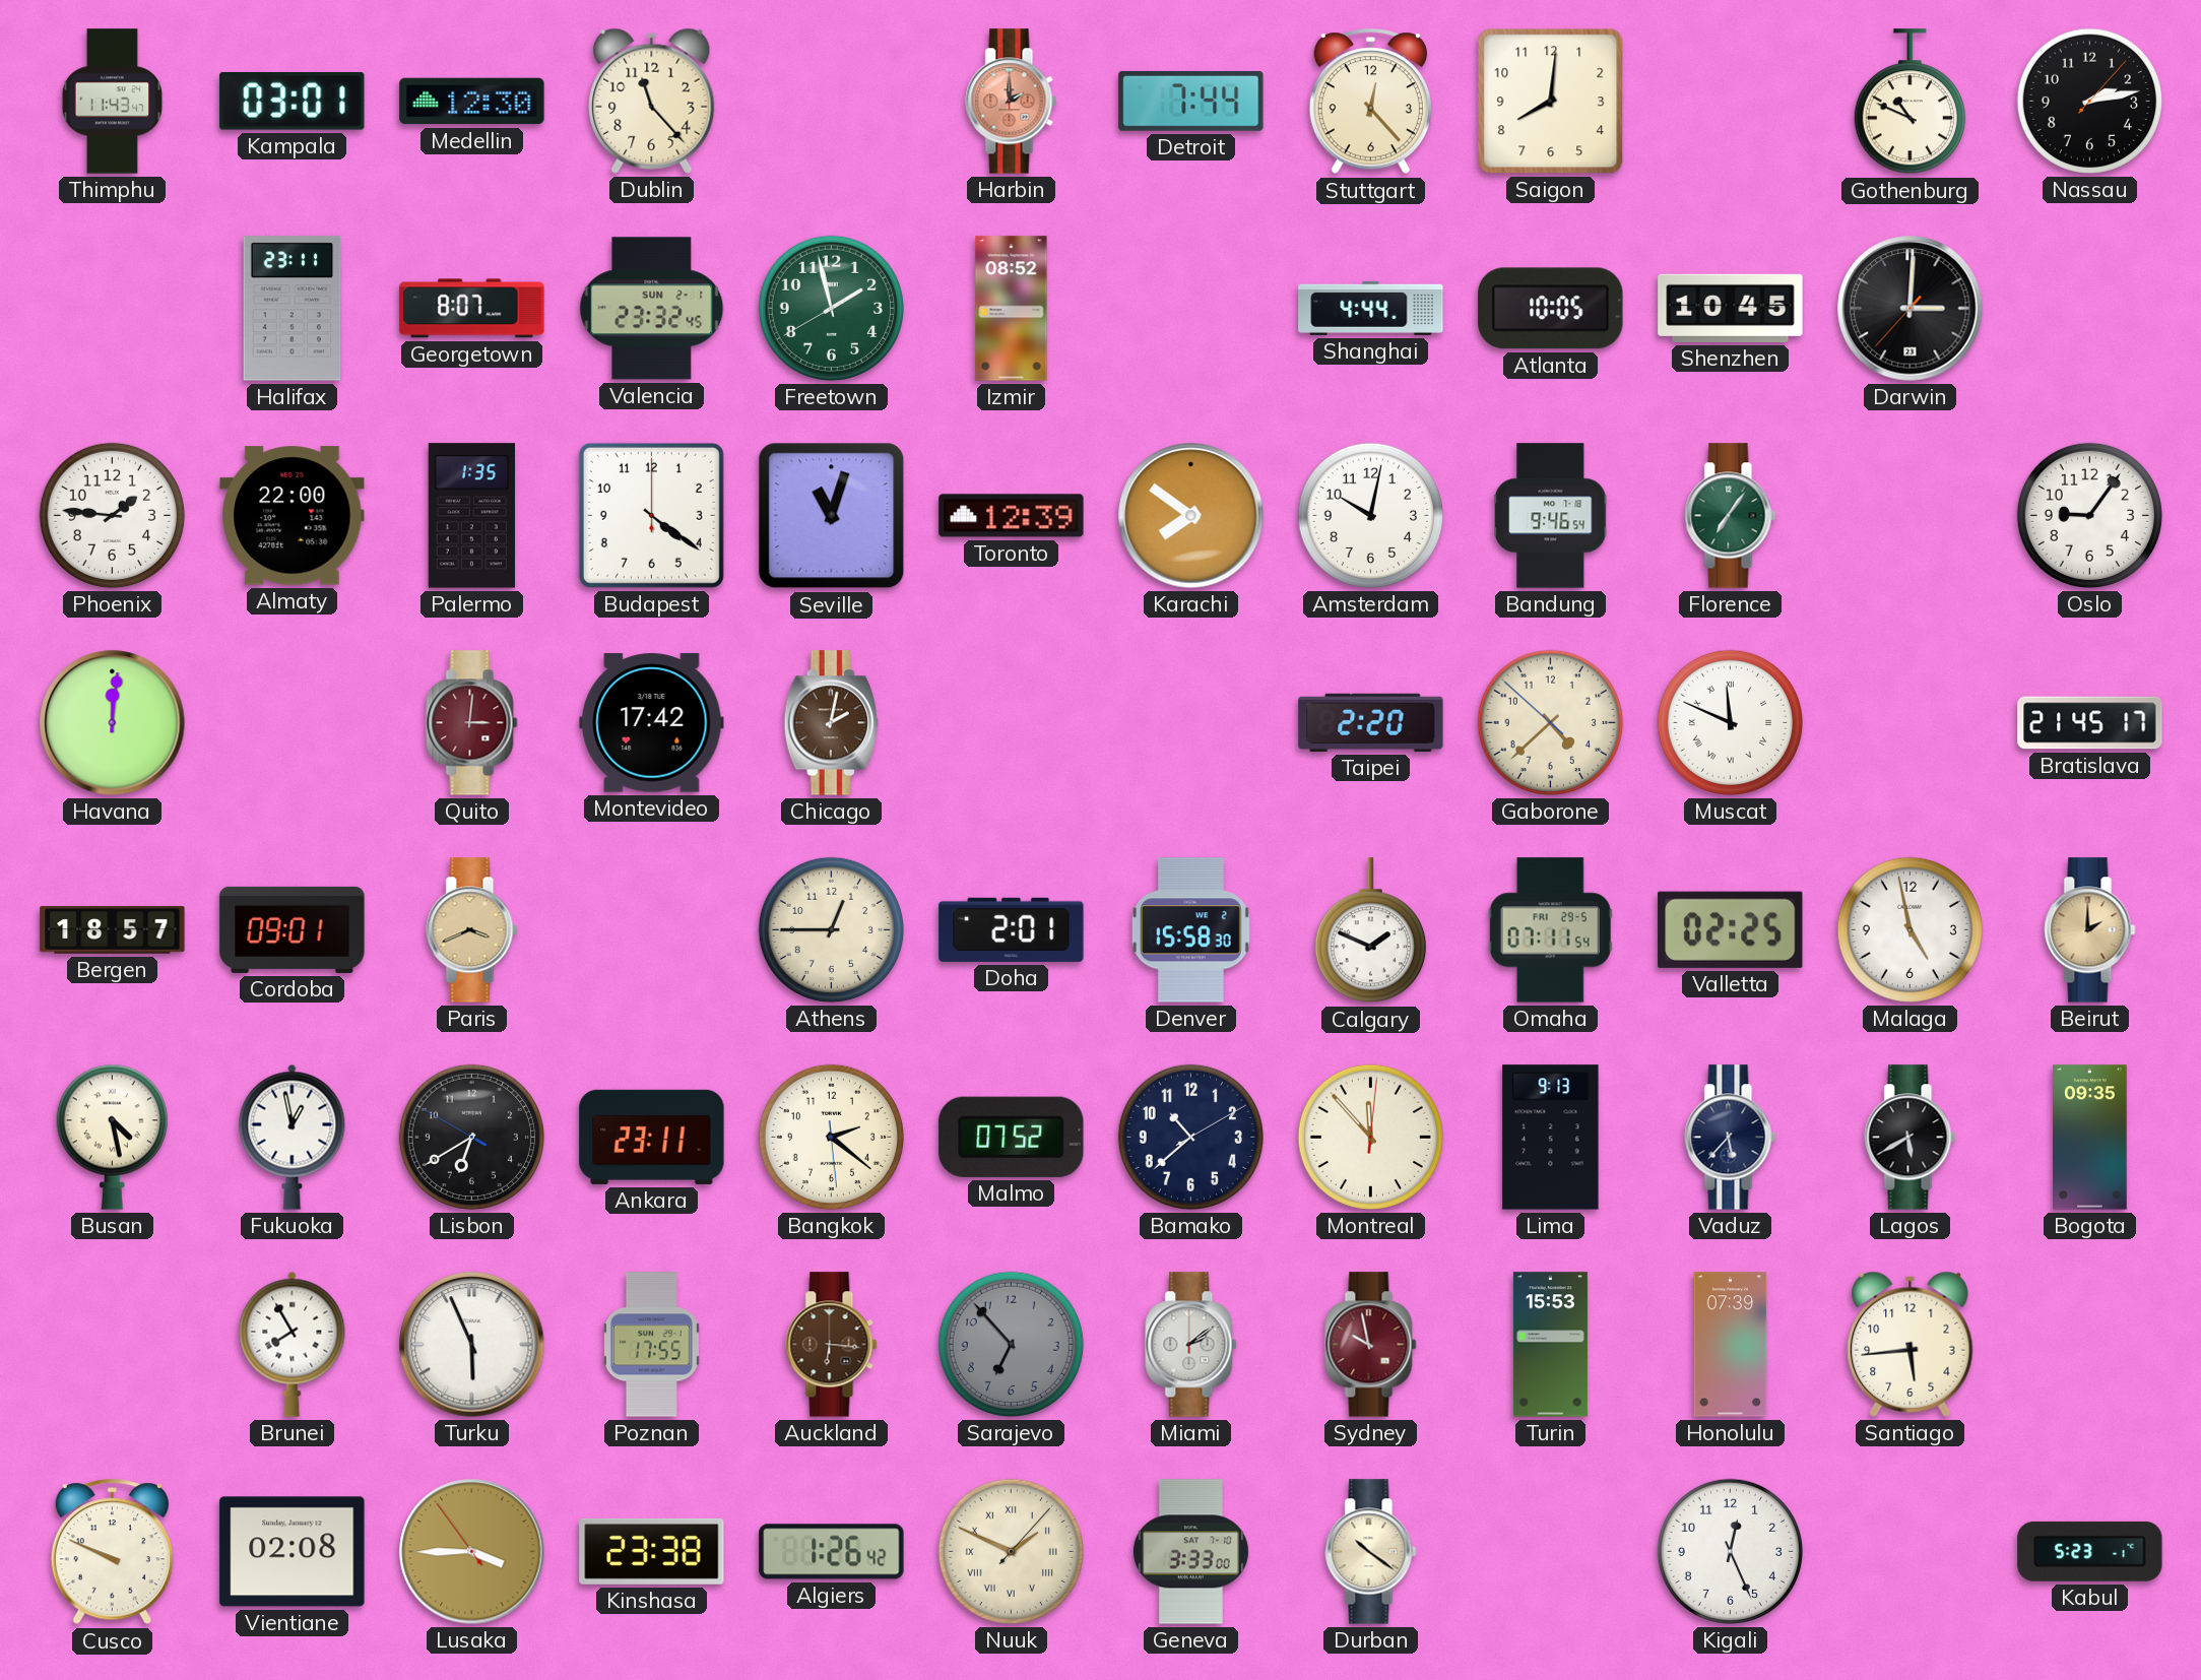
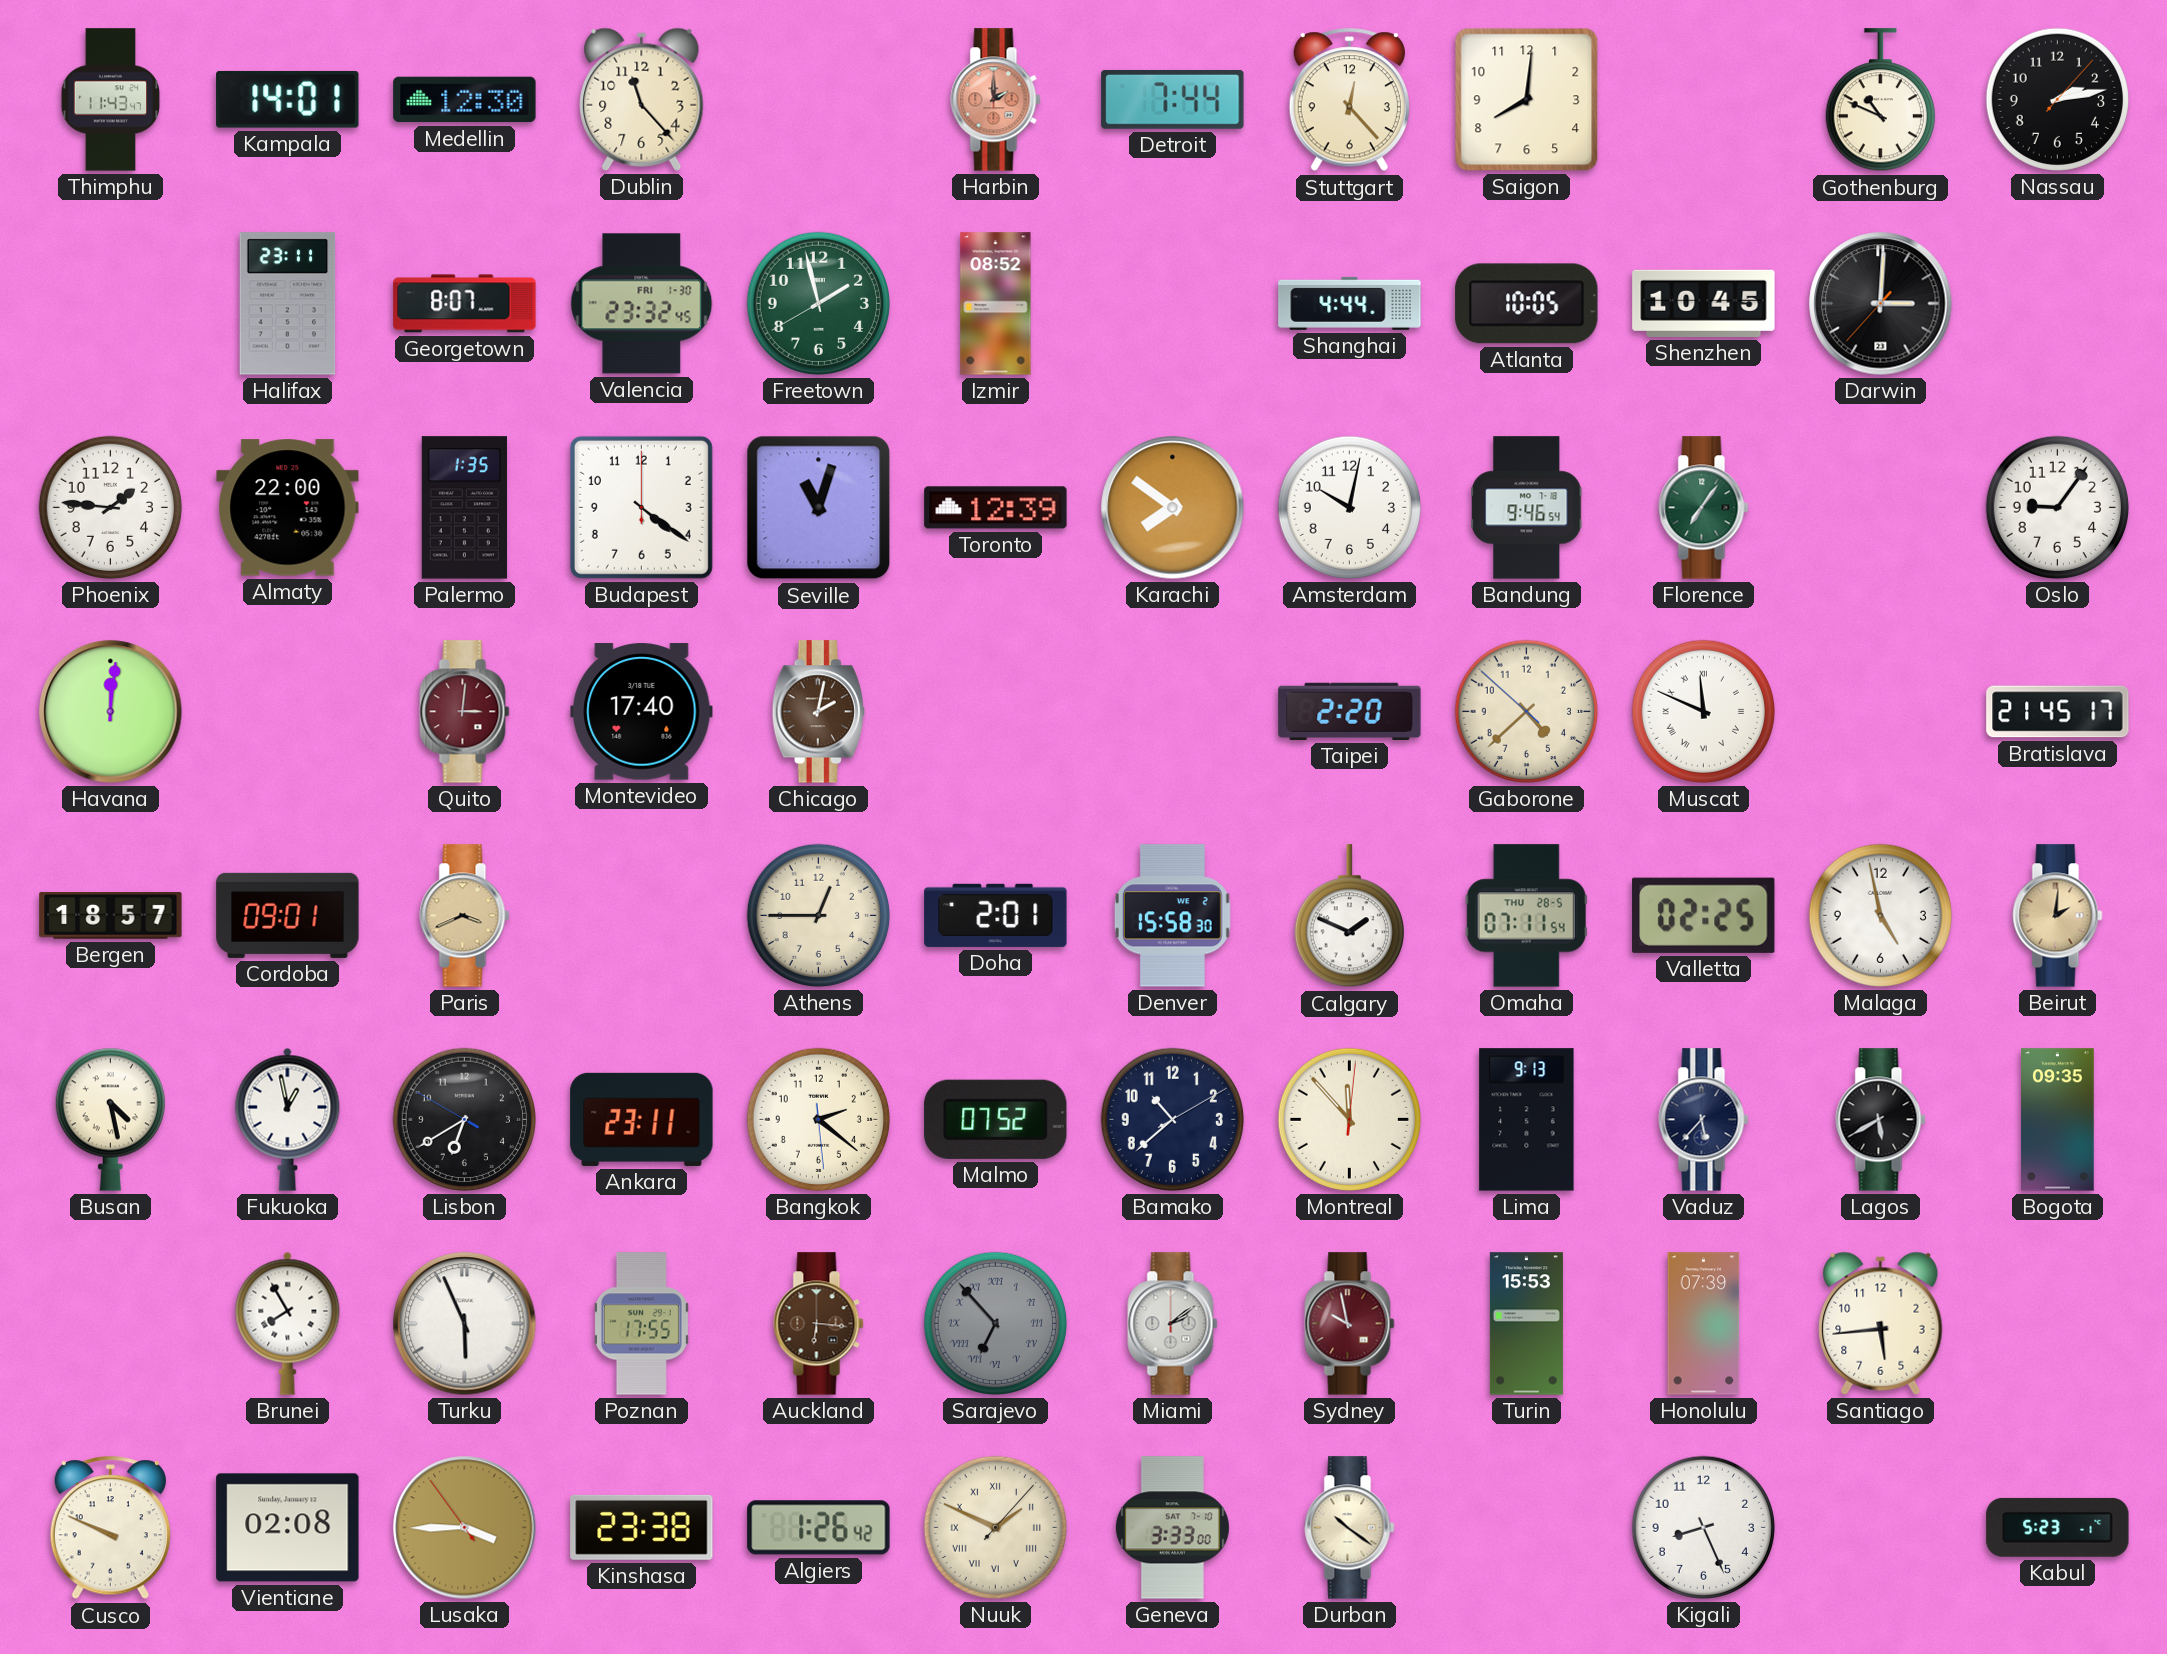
Kampala: 03:01 -> 14:01
Valencia date: SUN 2-1 -> FRI 1-30
Montevideo: 17:42 -> 17:40
Omaha date: FRI 29-5 -> THU 28-5
Beirut: 2:00 -> 2:01
Sarajevo numerals: Arabic -> Roman
Kigali: 12:26 -> 8:26
